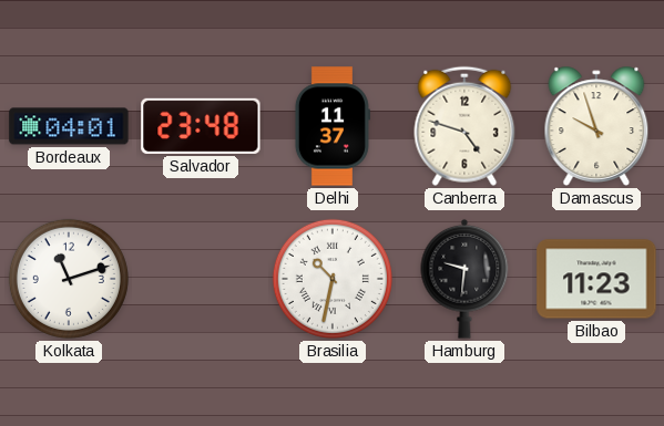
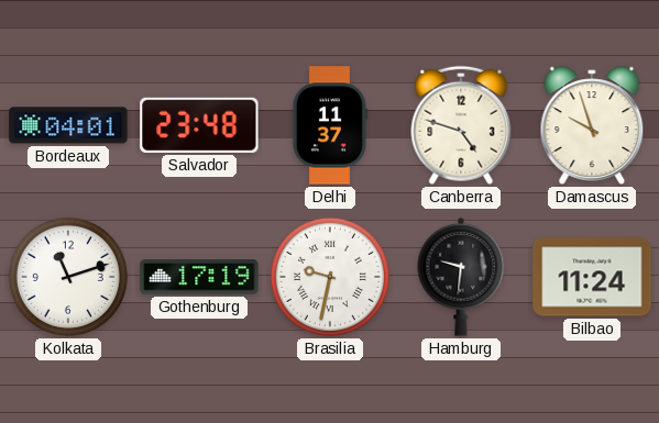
Gothenburg: none -> 17:19
Brasilia: 10:32 -> 9:32
Bilbao: 11:23 -> 11:24
